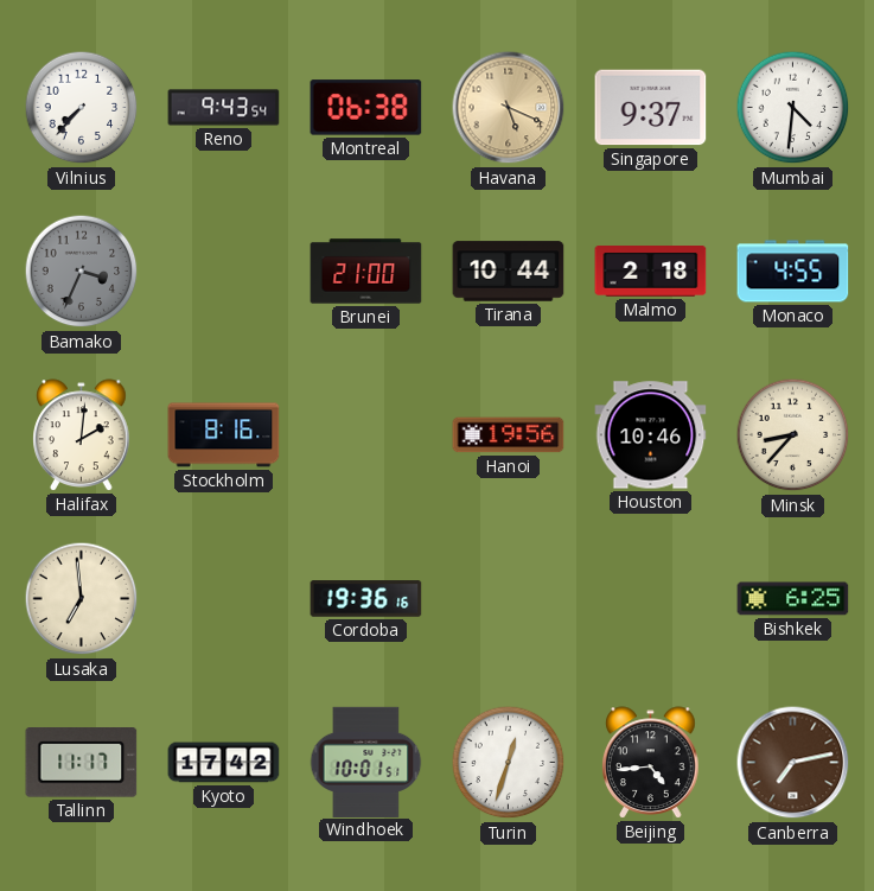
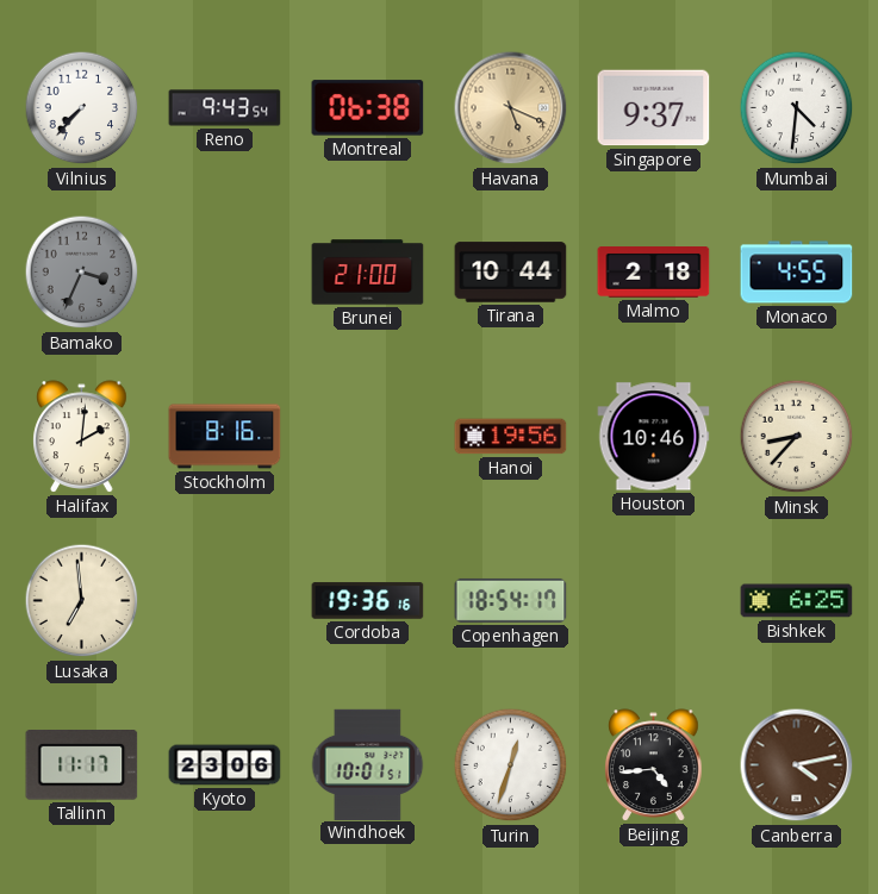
Copenhagen: none -> 18:54
Kyoto: 17:42 -> 23:06
Canberra: 7:13 -> 4:13
